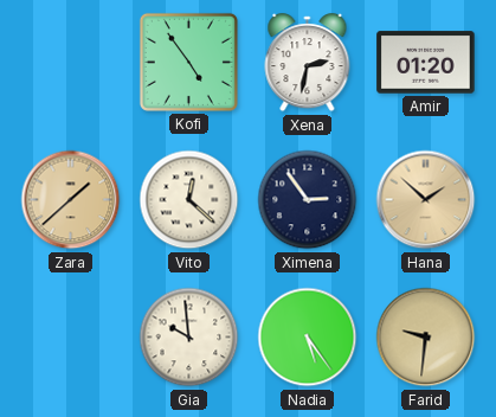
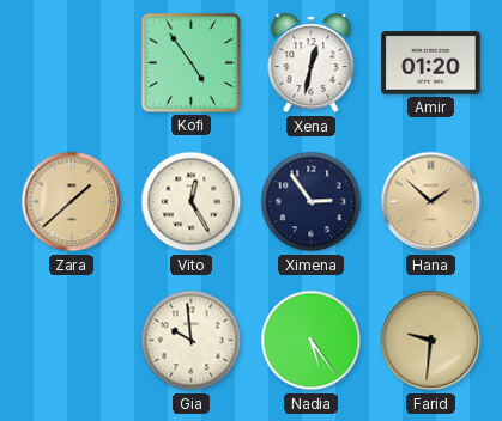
Xena: 2:32 -> 12:32
Vito: 12:22 -> 12:25
